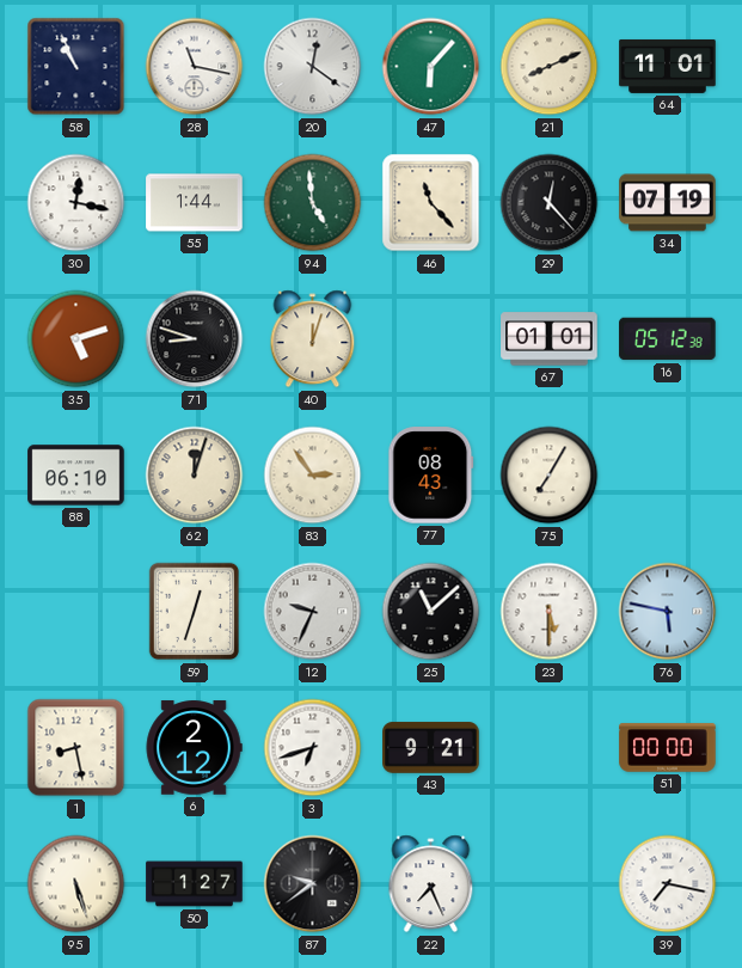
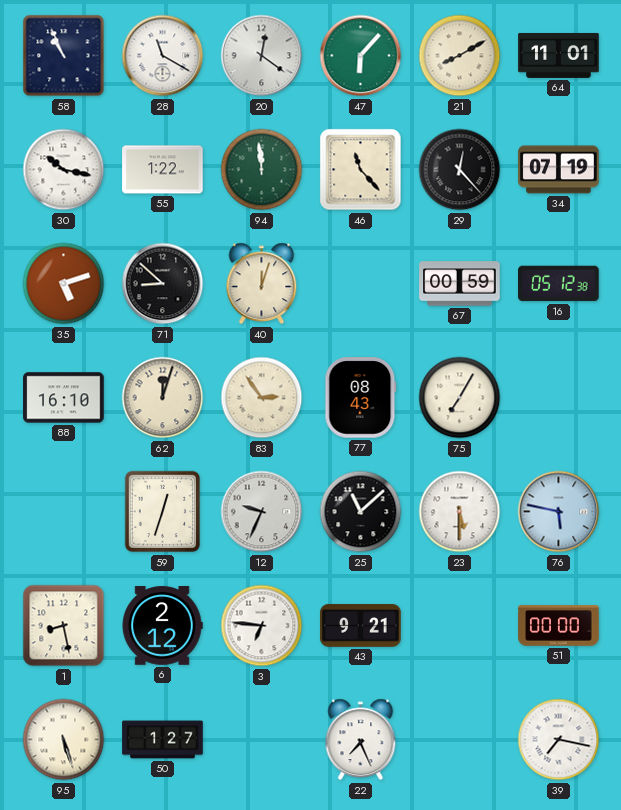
28: 11:17 -> 11:20
21: 8:11 -> 8:10
30: 12:17 -> 10:17
55: 1:44 -> 1:22
94: 4:59 -> 11:59
71: 8:48 -> 8:52
67: 01:01 -> 00:59
88: 06:10 -> 16:10
3: 6:42 -> 6:46
87: 9:39 -> none
